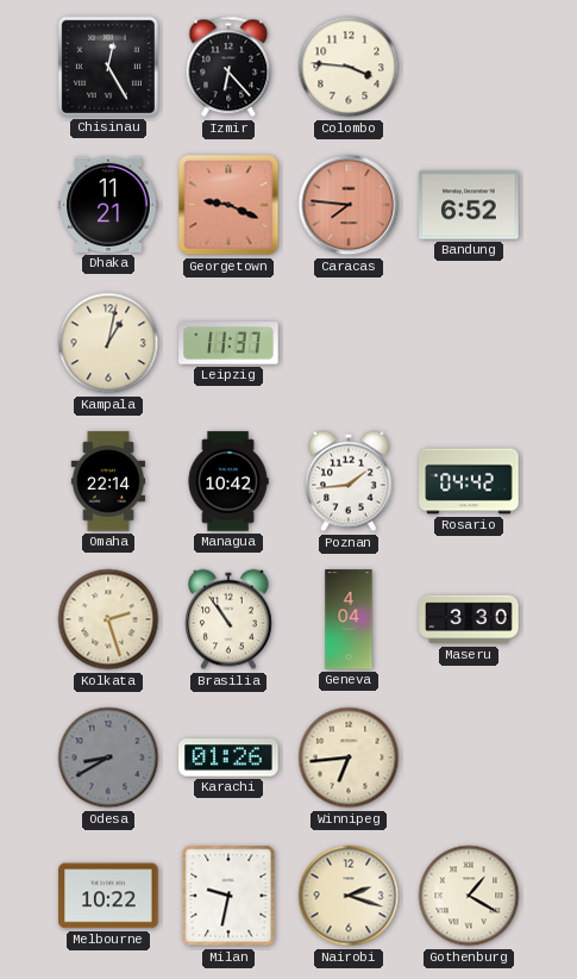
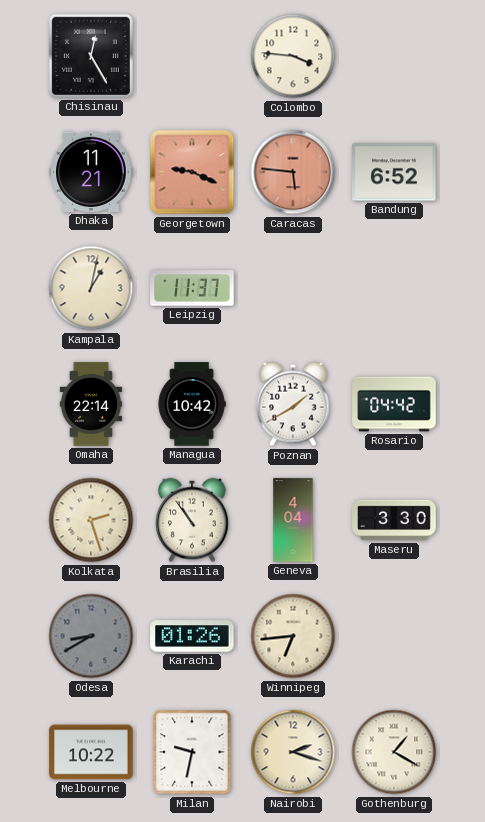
Izmir: 6:23 -> none
Caracas: 7:46 -> 5:46
Poznan: 1:44 -> 1:40
